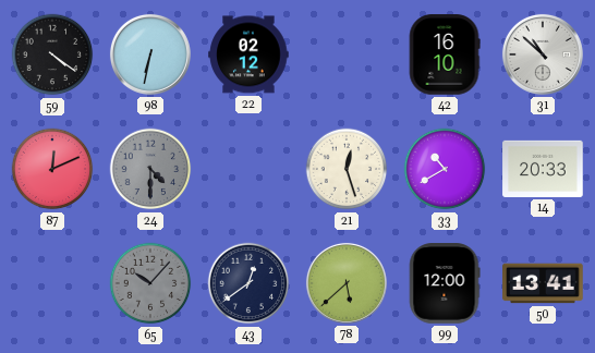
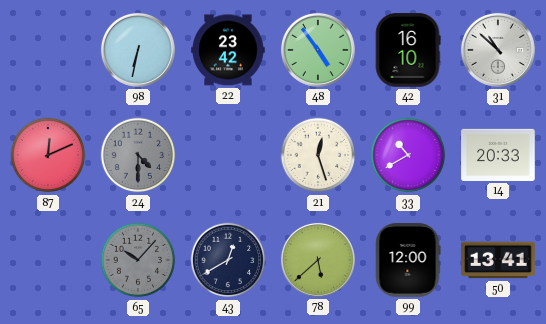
59: 4:21 -> none
22: 02:12 -> 23:42
48: none -> 4:54
43: 12:39 -> 12:40
